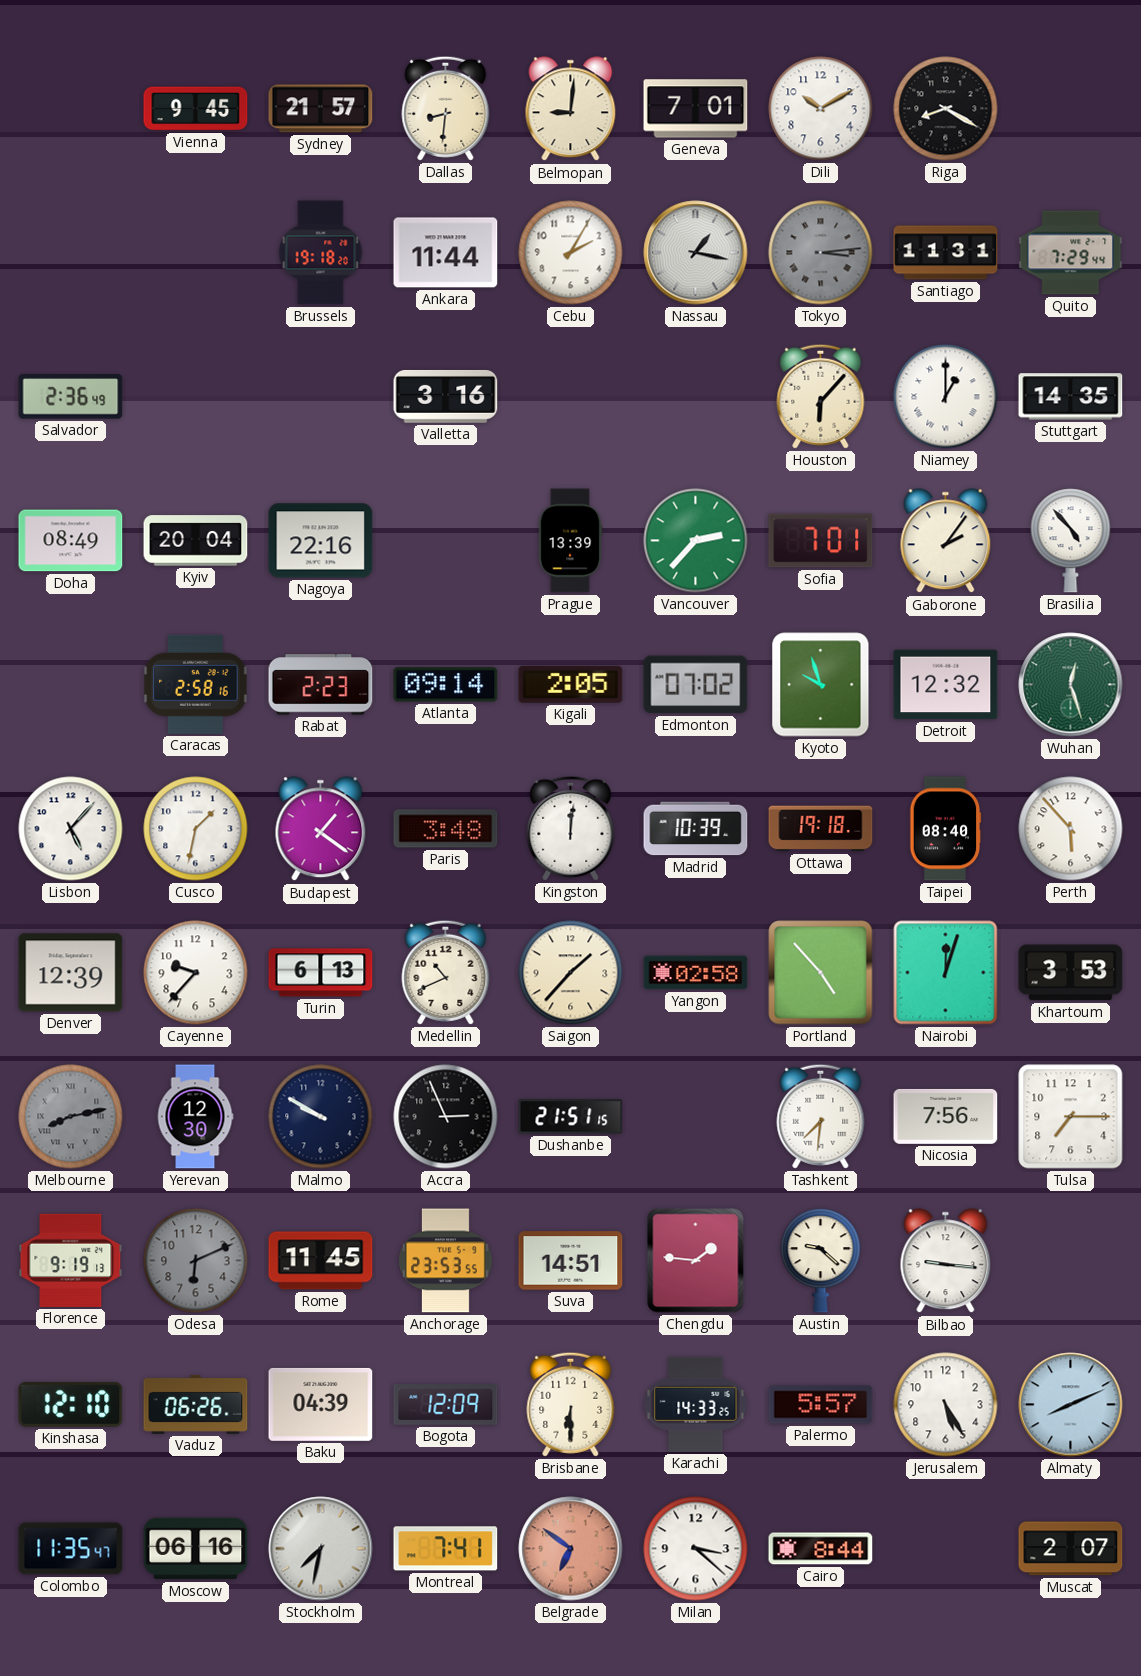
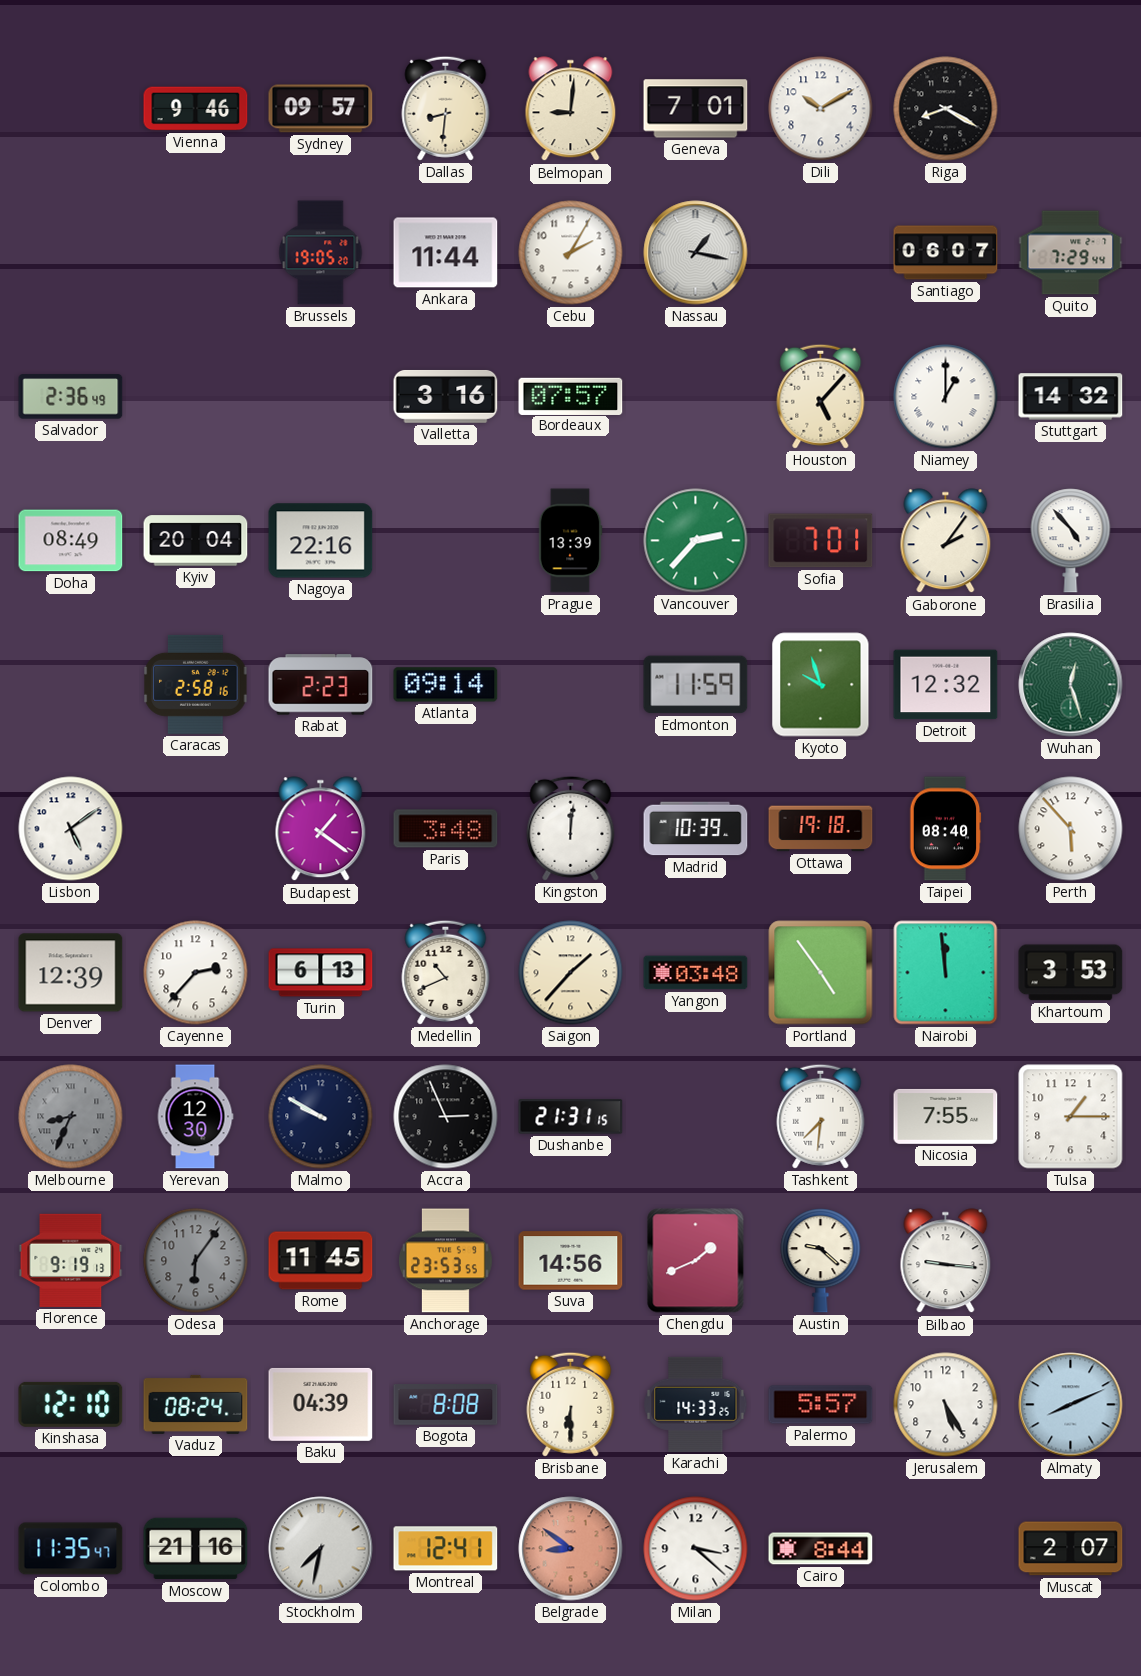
Vienna: 9:45 -> 9:46
Sydney: 21:57 -> 09:57
Brussels: 19:18 -> 19:05
Tokyo: 3:14 -> none
Santiago: 11:31 -> 06:07
Bordeaux: none -> 07:57
Houston: 6:07 -> 5:07
Stuttgart: 14:35 -> 14:32
Kigali: 2:05 -> none
Edmonton: 07:02 -> 11:59
Lisbon: 5:07 -> 5:09
Cusco: 1:32 -> none
Cayenne: 9:37 -> 2:37
Yangon: 02:58 -> 03:48
Portland: 4:53 -> 4:54
Nairobi: 12:03 -> 11:59
Melbourne: 8:13 -> 8:34
Dushanbe: 21:51 -> 21:31
Nicosia: 7:56 -> 7:55
Tulsa: 7:15 -> 1:15
Odesa: 6:11 -> 6:06
Suva: 14:51 -> 14:56
Chengdu: 1:46 -> 1:41
Vaduz: 06:26 -> 08:24
Bogota: 12:09 -> 8:08
Moscow: 06:16 -> 21:16
Montreal: 7:41 -> 12:41
Belgrade: 6:51 -> 8:51
